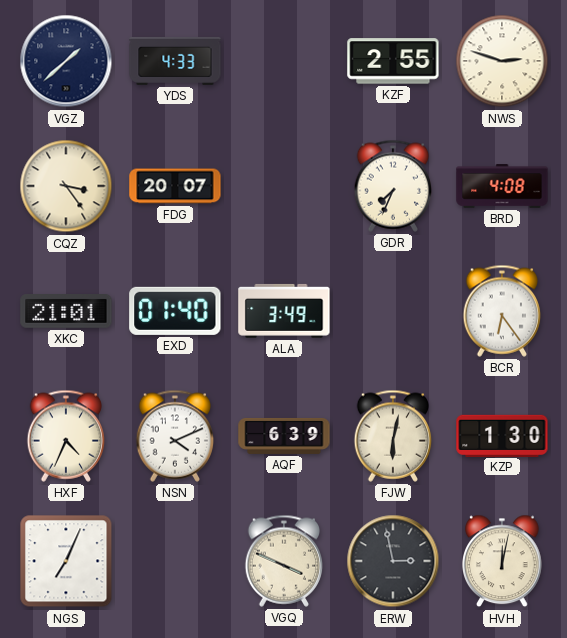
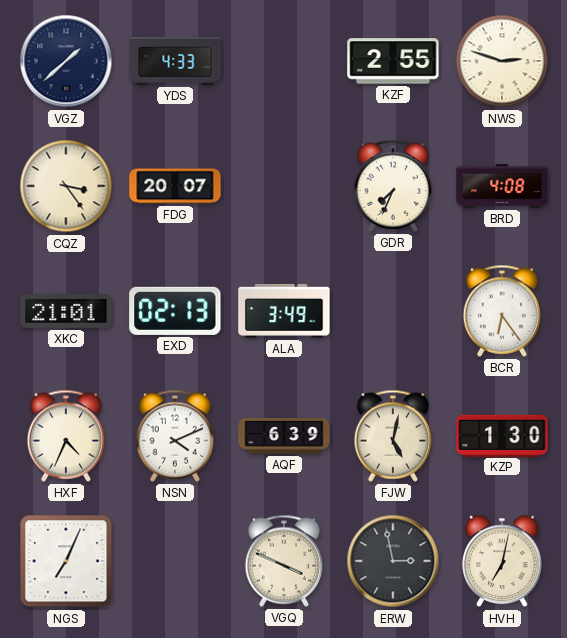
EXD: 01:40 -> 02:13
FJW: 6:02 -> 5:02
HVH: 12:02 -> 7:02
